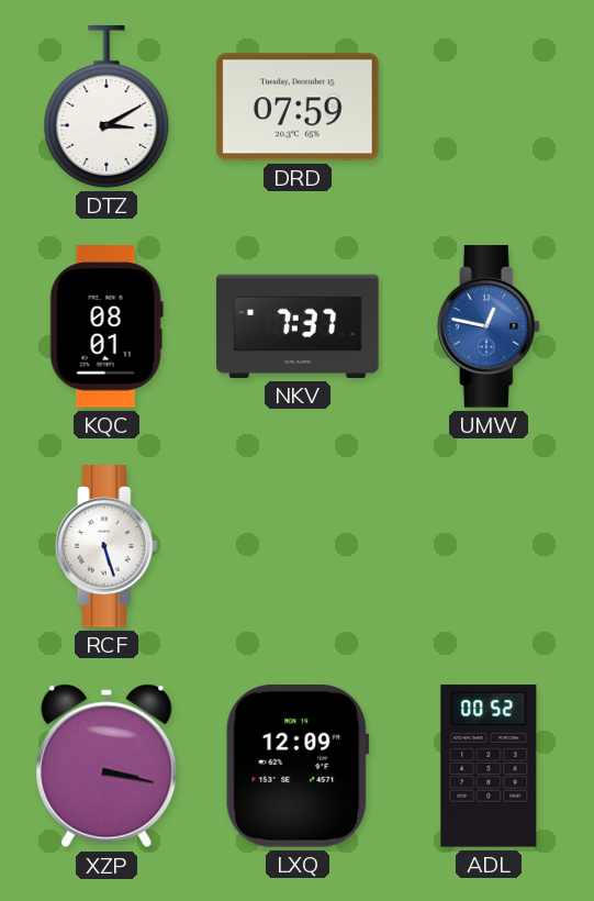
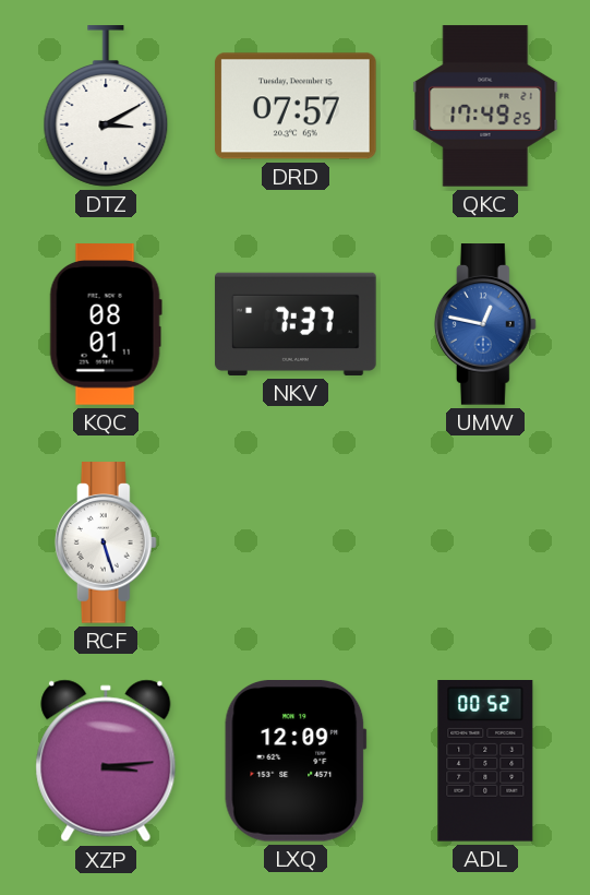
DRD: 07:59 -> 07:57
QKC: none -> 17:49
XZP: 3:17 -> 3:14
